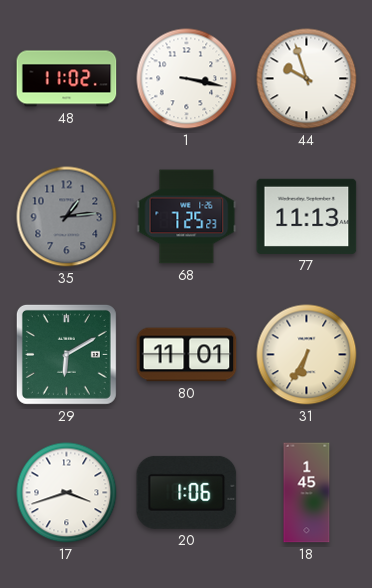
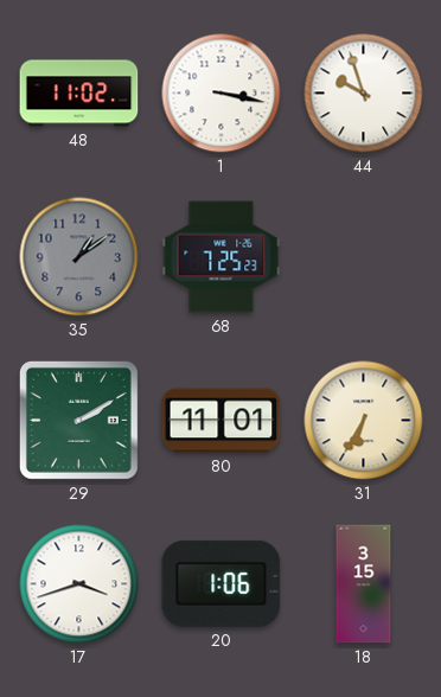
35: 1:14 -> 1:09
77: 11:13 -> none
29: 6:10 -> 2:10
18: 1:45 -> 3:15
